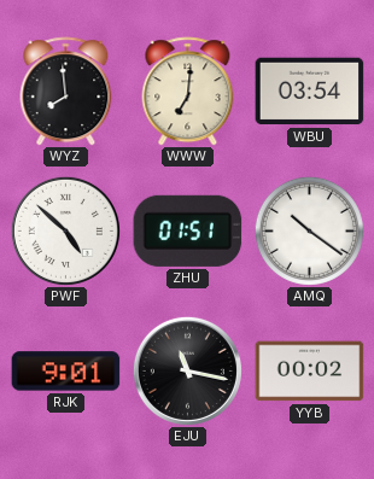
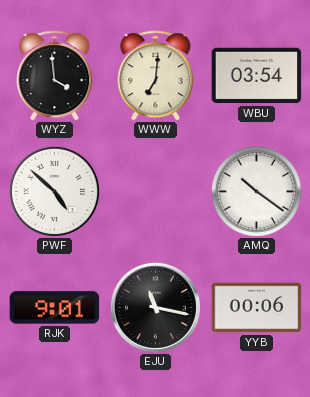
WYZ: 7:59 -> 3:59
ZHU: 01:51 -> none
YYB: 00:02 -> 00:06
